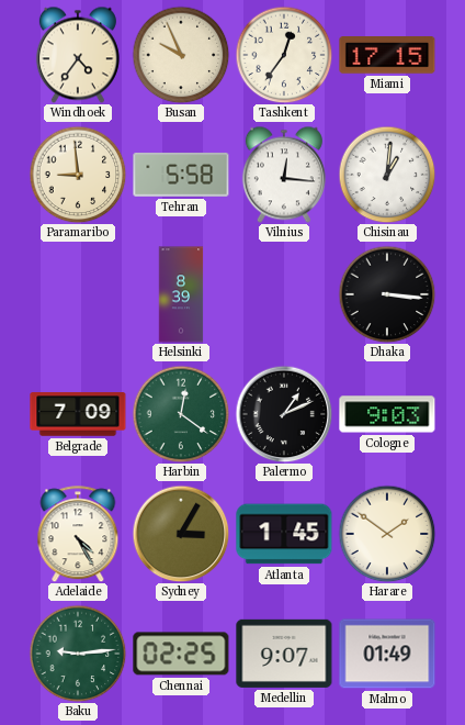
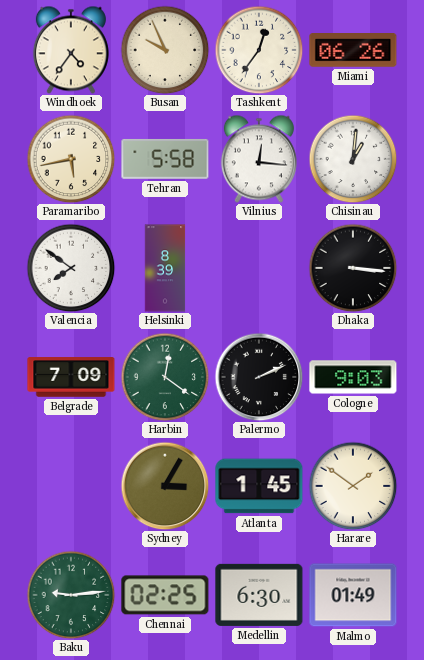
Miami: 17:15 -> 06:26
Paramaribo: 8:59 -> 5:43
Valencia: none -> 7:51
Palermo: 1:11 -> 2:11
Adelaide: 4:25 -> none
Medellin: 9:07 -> 6:30
